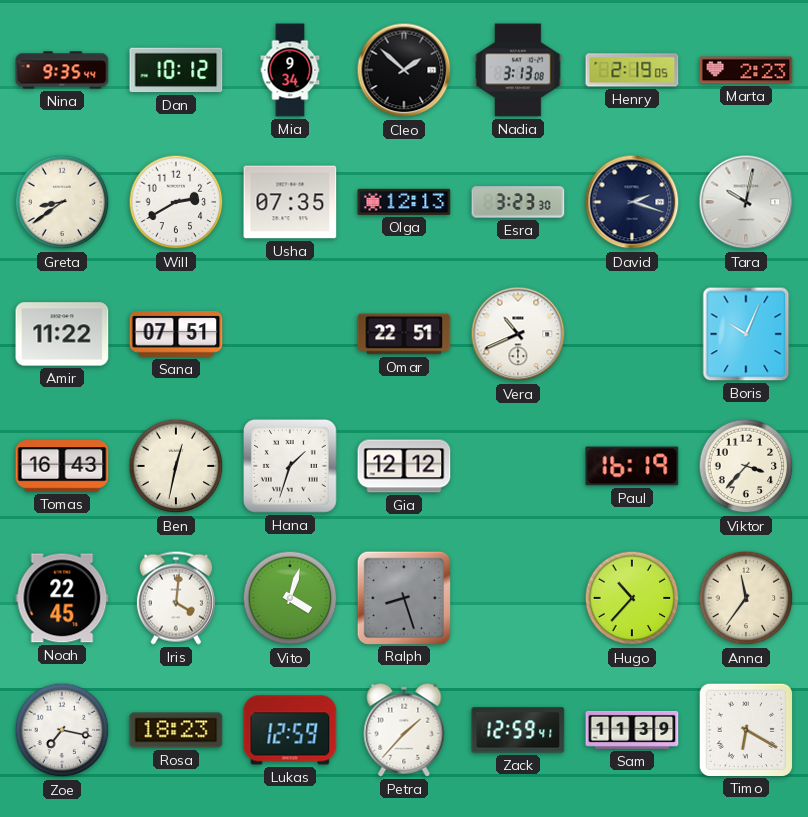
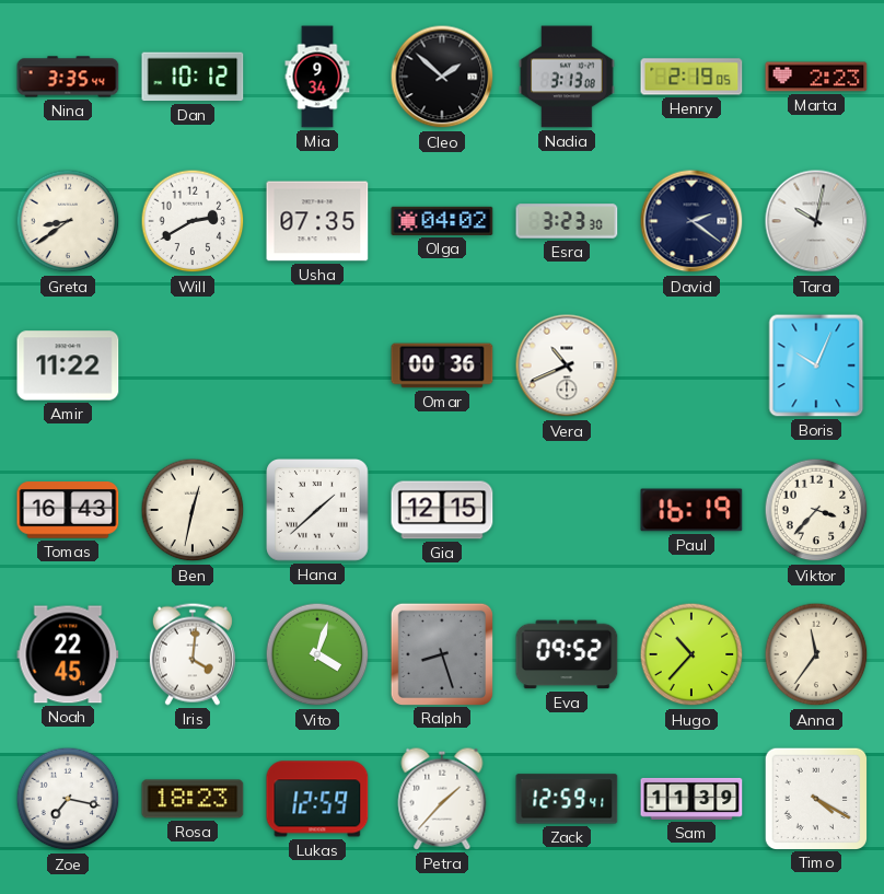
Nina: 9:35 -> 3:35
Olga: 12:13 -> 04:02
David: 2:18 -> 2:21
Sana: 07:51 -> none
Omar: 22:51 -> 00:36
Hana: 1:33 -> 1:38
Gia: 12:12 -> 12:15
Eva: none -> 09:52
Timo: 6:20 -> 4:20
